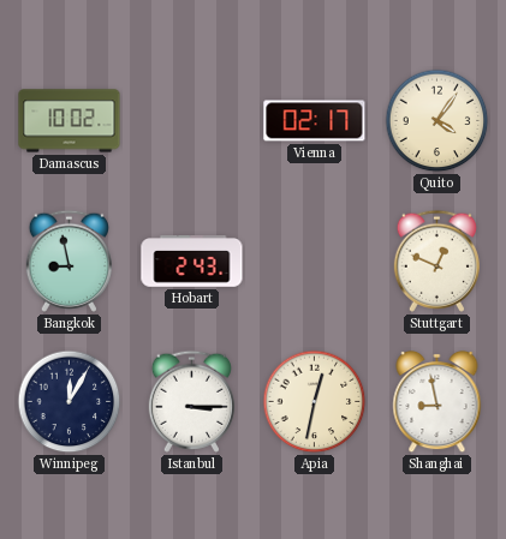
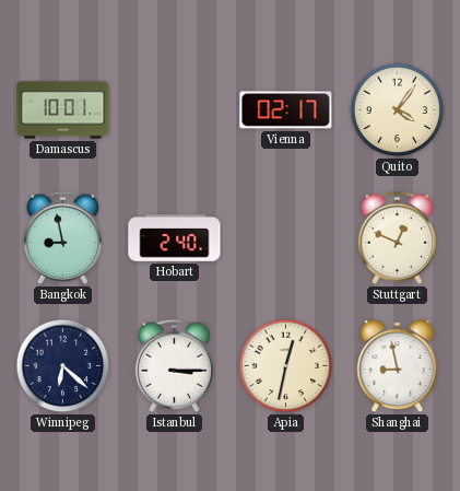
Damascus: 10:02 -> 10:01
Hobart: 2:43 -> 2:40
Winnipeg: 12:05 -> 6:22
